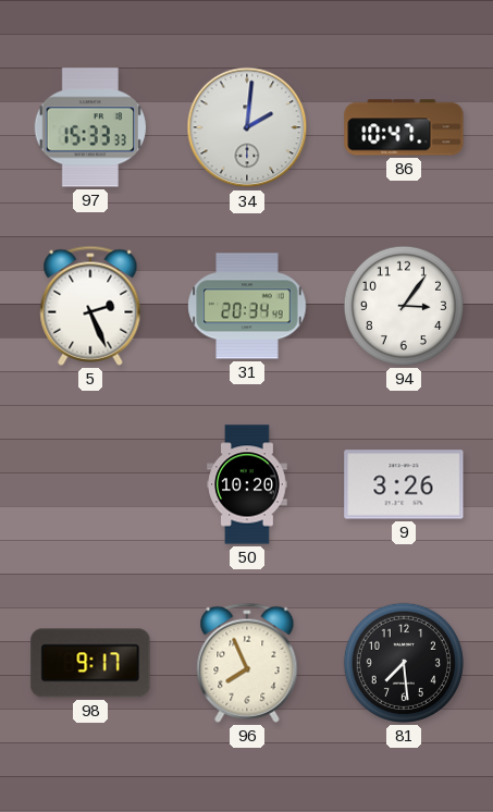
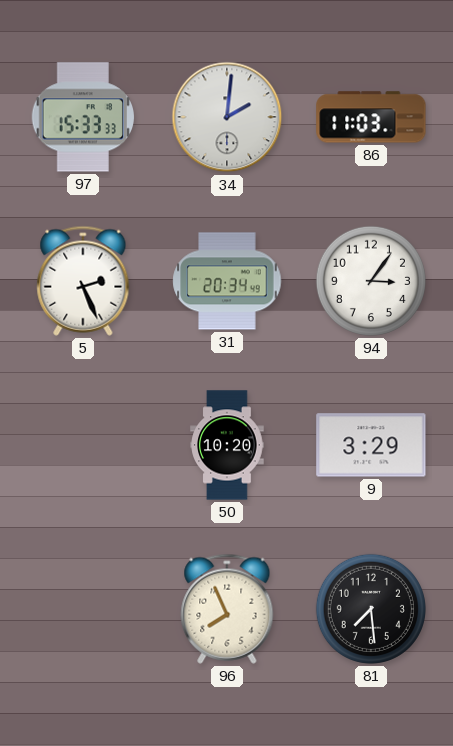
86: 10:47 -> 11:03
9: 3:26 -> 3:29
98: 9:17 -> none
